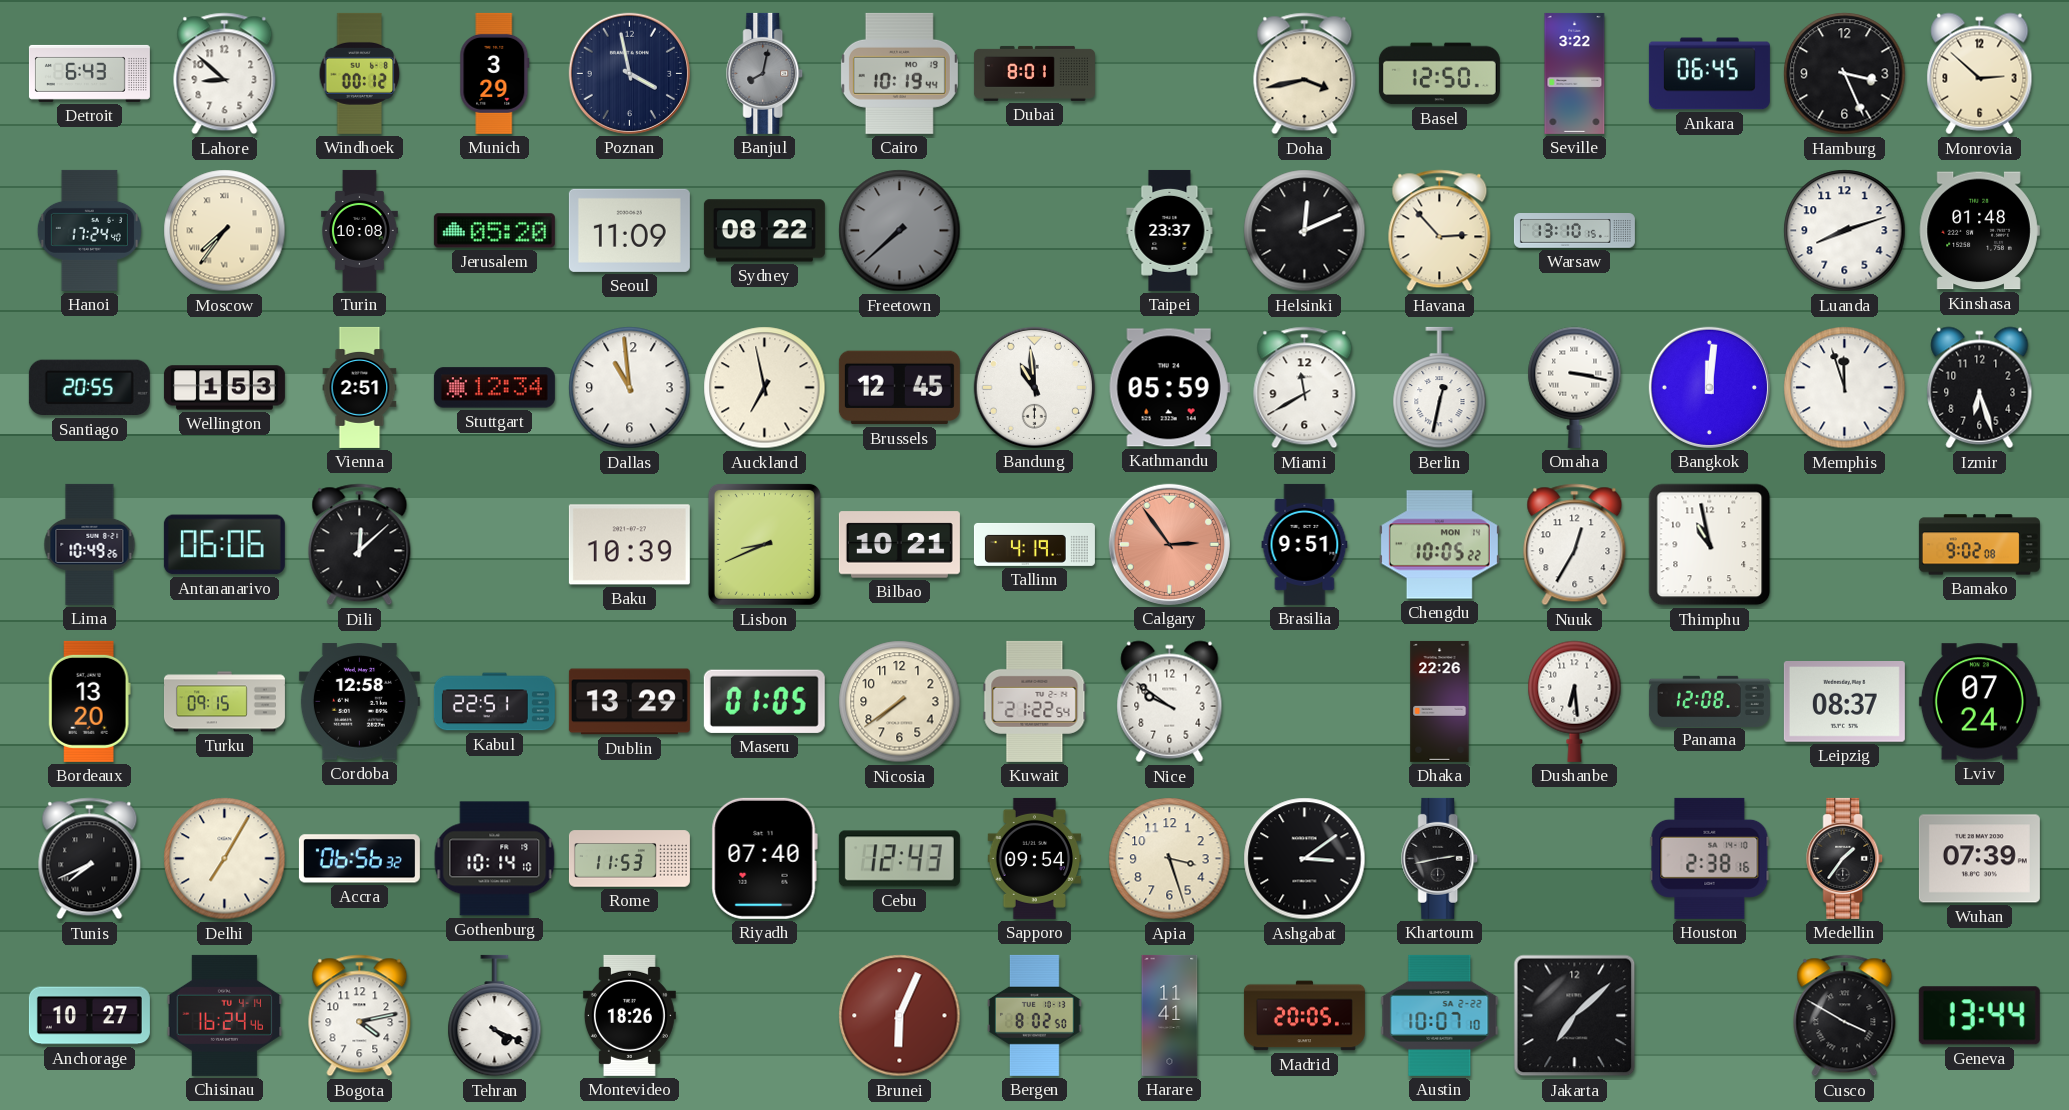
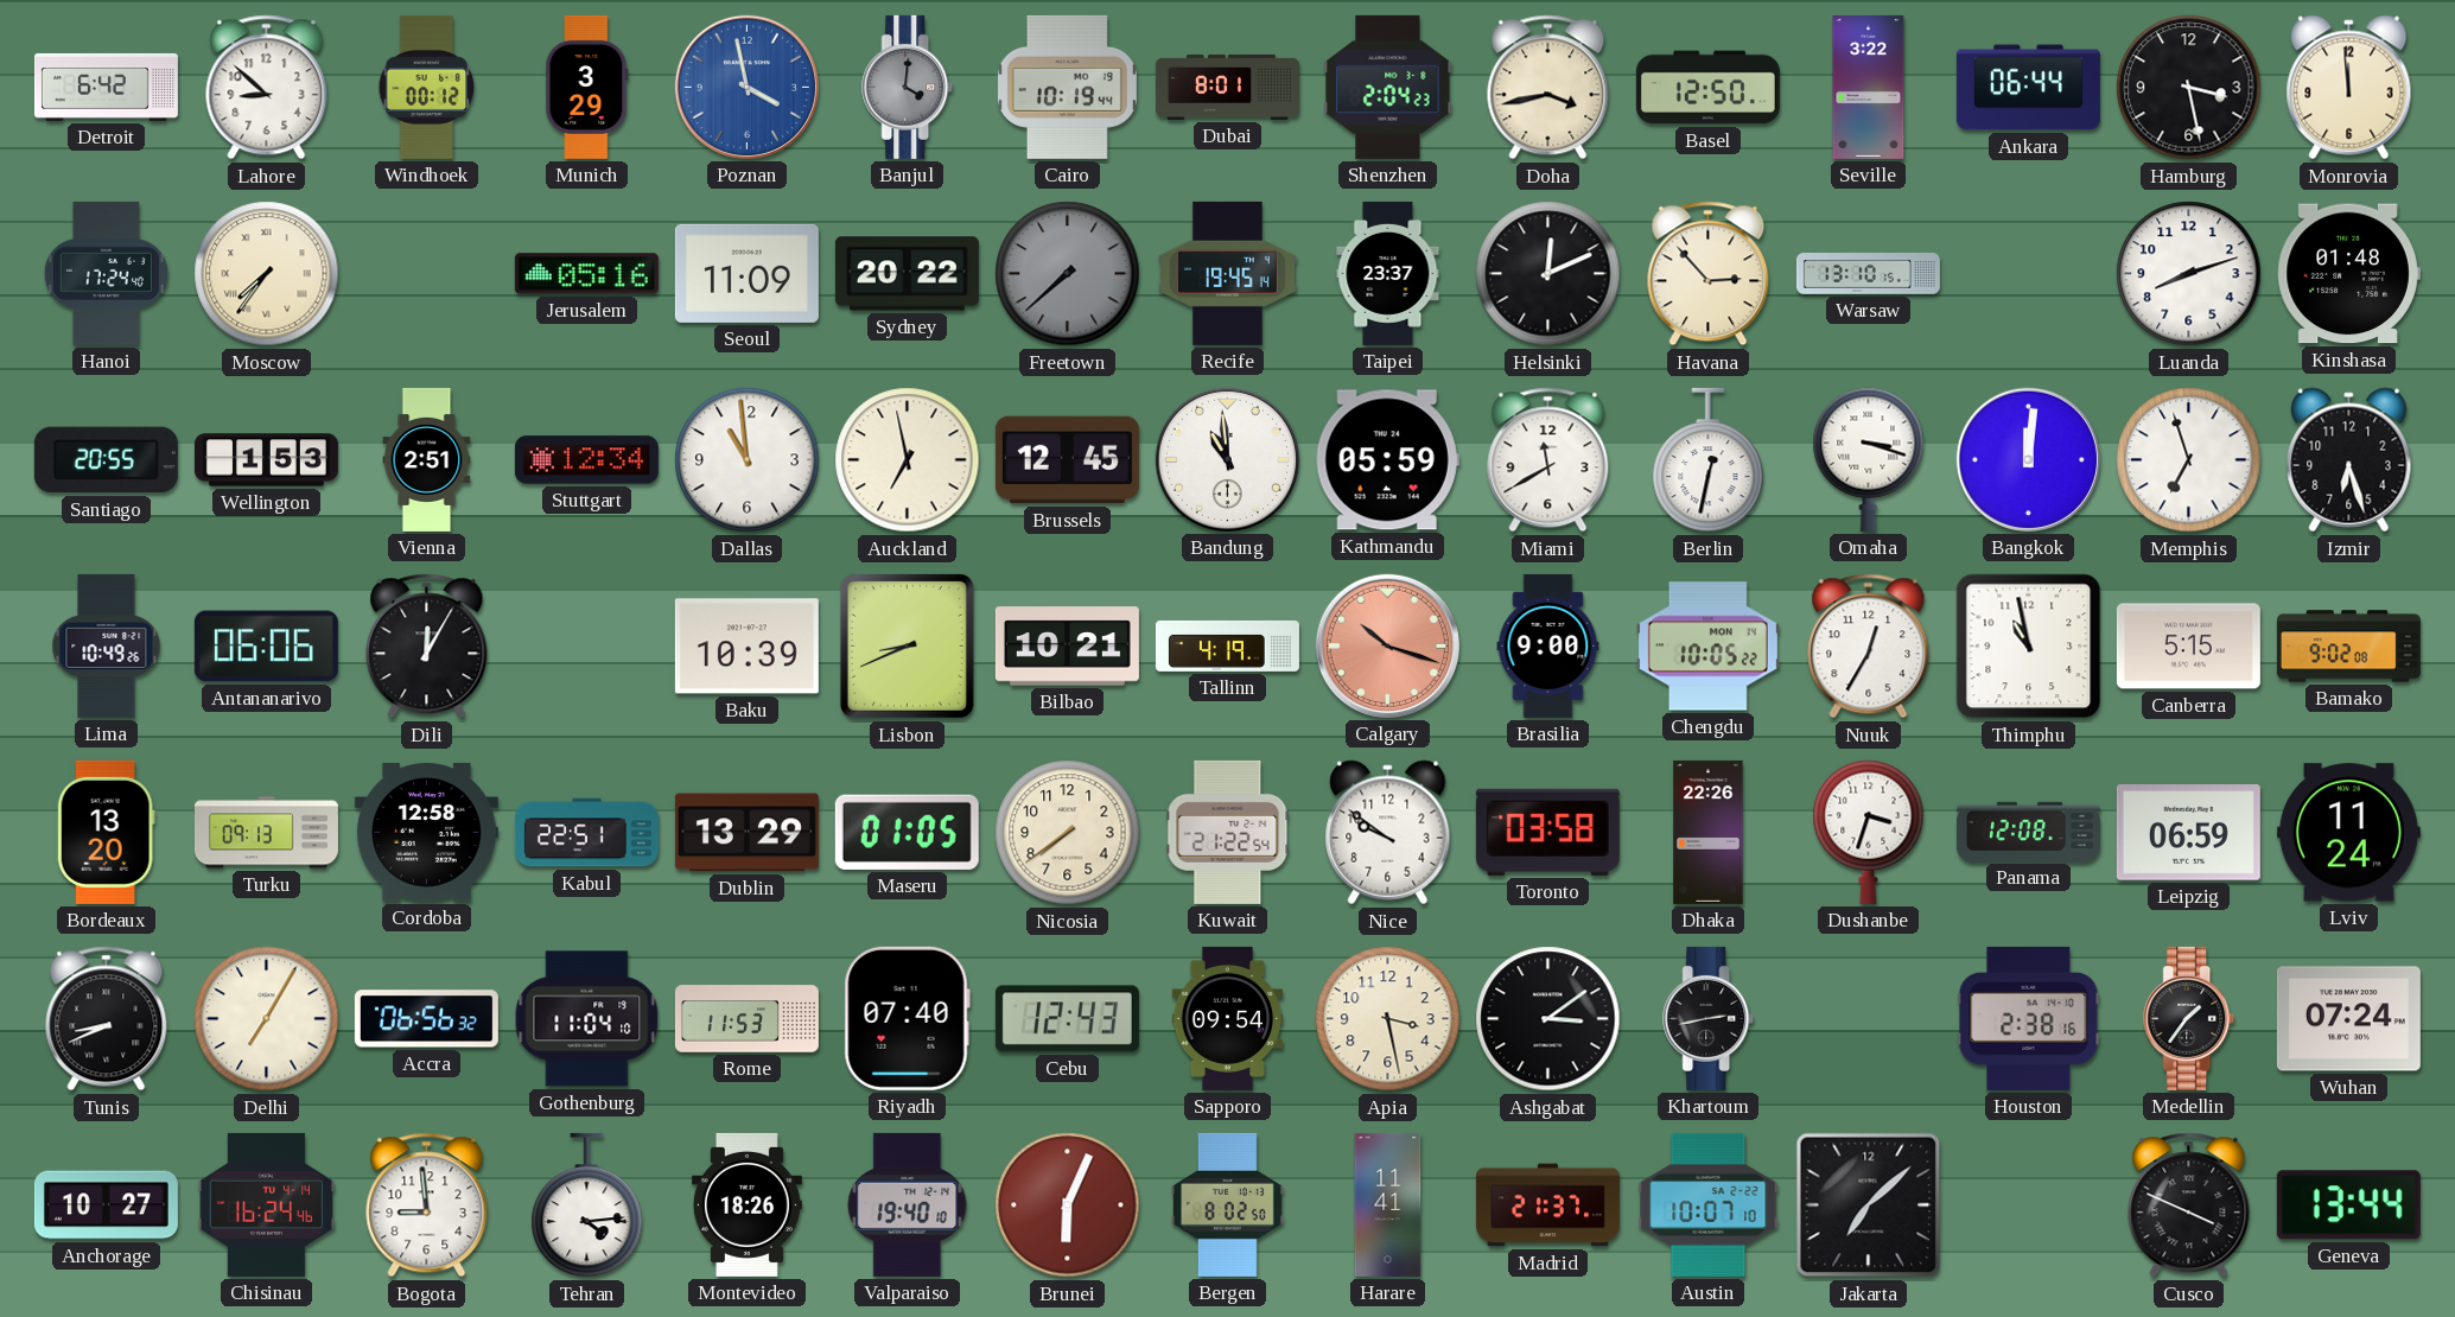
Detroit: 6:43 -> 6:42
Poznan dial: navy -> blue
Banjul: 8:02 -> 4:01
Shenzhen: none -> 2:04
Ankara: 06:45 -> 06:44
Hamburg: 3:26 -> 3:28
Monrovia: 2:52 -> 11:59
Turin: 10:08 -> none
Jerusalem: 05:20 -> 05:16
Sydney: 08:22 -> 20:22
Recife: none -> 19:45
Omaha: 3:17 -> 3:18
Memphis: 11:57 -> 6:57
Dili: 12:08 -> 12:05
Calgary: 2:54 -> 10:18
Brasilia: 9:51 -> 9:00
Canberra: none -> 5:15
Turku: 09:15 -> 09:13
Toronto: none -> 03:58
Dushanbe: 6:29 -> 3:33
Leipzig: 08:37 -> 06:59
Lviv: 07:24 -> 11:24
Tunis: 7:41 -> 8:41
Gothenburg: 10:14 -> 11:04
Apia: 3:27 -> 3:28
Wuhan: 07:39 -> 07:24
Bogota: 4:13 -> 8:59
Tehran: 4:19 -> 4:14
Valparaiso: none -> 19:40
Madrid: 20:05 -> 21:37
Cusco: 3:50 -> 3:49
